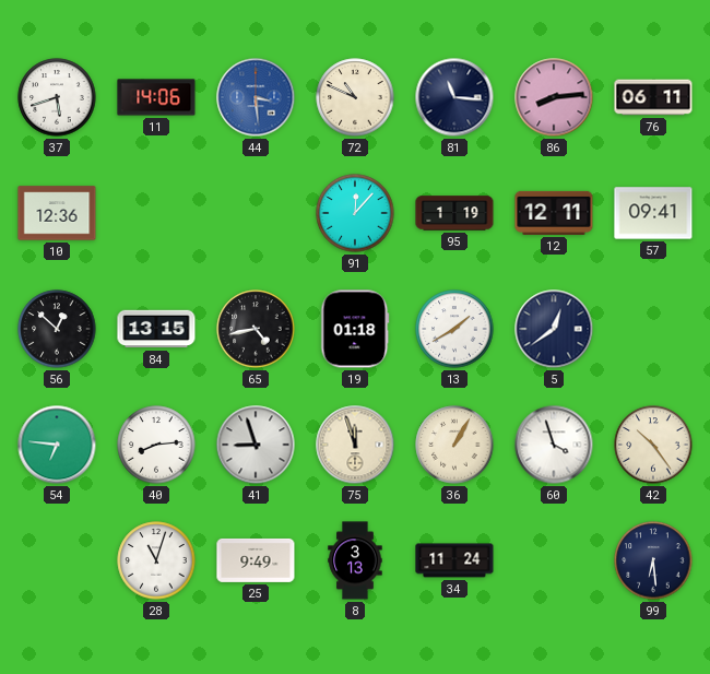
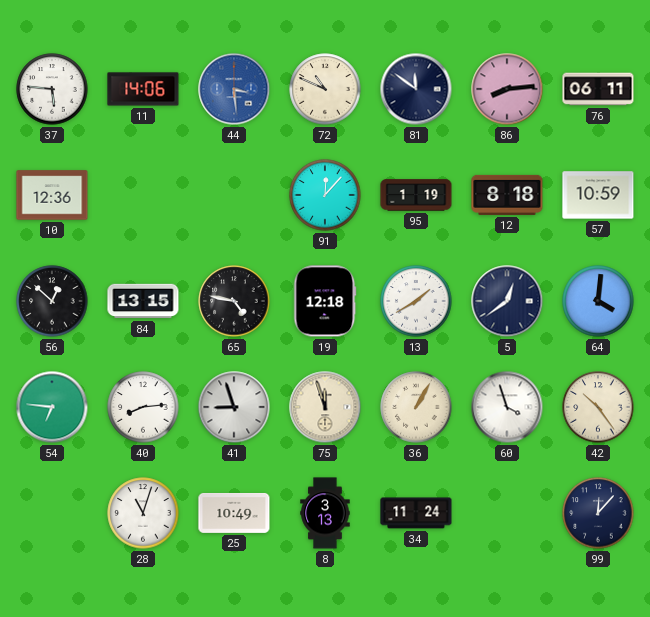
37: 5:42 -> 5:46
81: 11:16 -> 11:51
12: 12:11 -> 8:18
57: 09:41 -> 10:59
65: 4:43 -> 4:47
19: 01:18 -> 12:18
64: none -> 4:01
25: 9:49 -> 10:49
99: 6:29 -> 12:07
